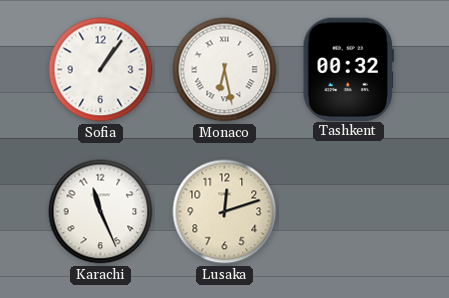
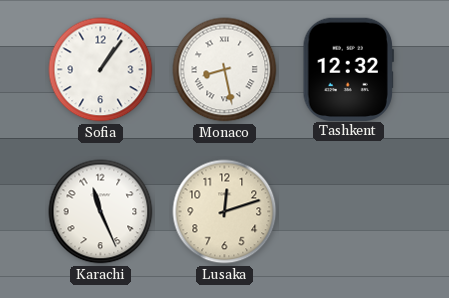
Monaco: 6:28 -> 8:28
Tashkent: 00:32 -> 12:32
